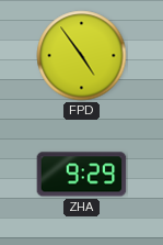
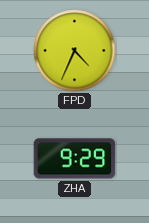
FPD: 4:54 -> 4:34
